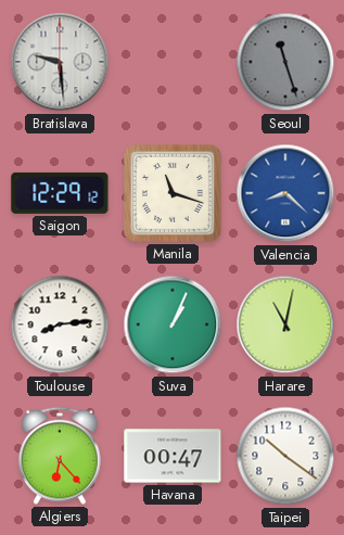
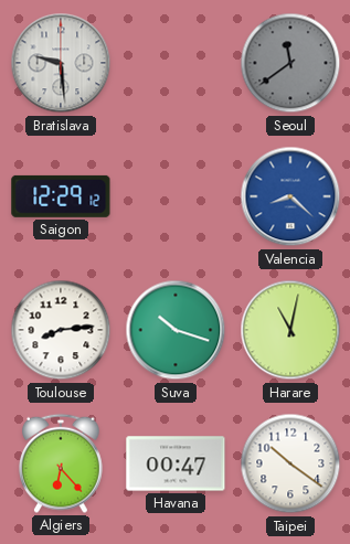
Seoul: 11:27 -> 11:39
Manila: 11:18 -> none
Suva: 1:04 -> 10:18
